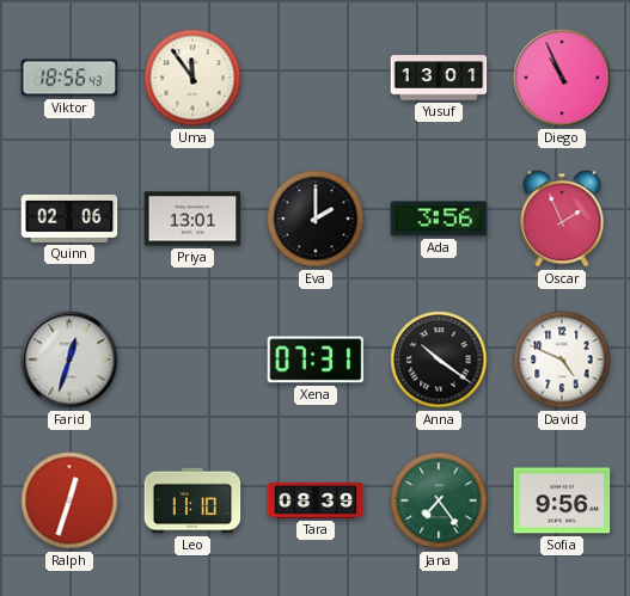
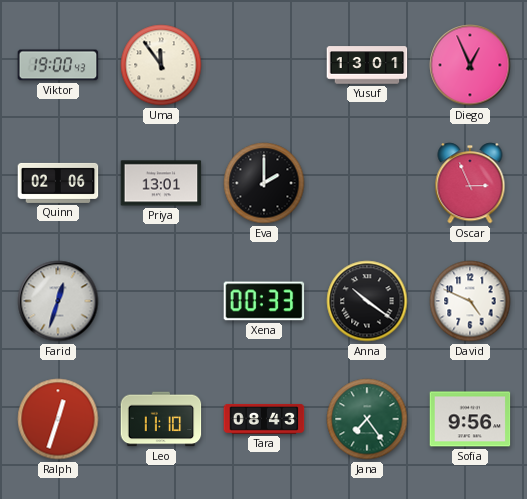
Viktor: 18:56 -> 19:00
Diego: 10:56 -> 12:56
Ada: 3:56 -> none
Oscar: 1:56 -> 2:56
Xena: 07:31 -> 00:33
Tara: 08:39 -> 08:43
